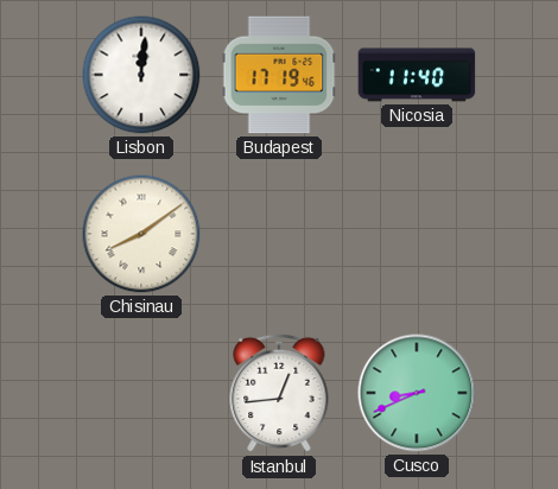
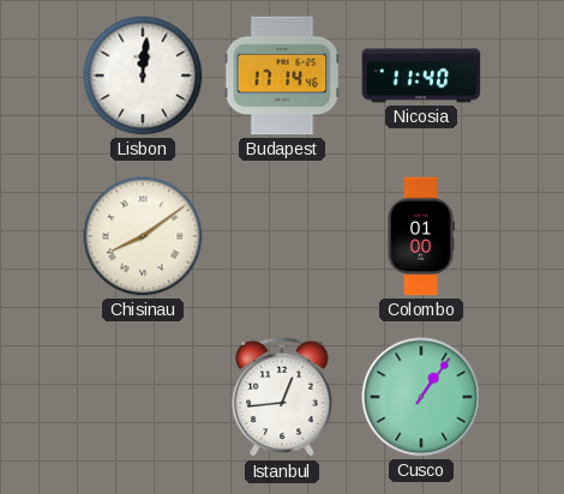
Budapest: 17:19 -> 17:14
Colombo: none -> 01:00
Cusco: 8:41 -> 1:06
